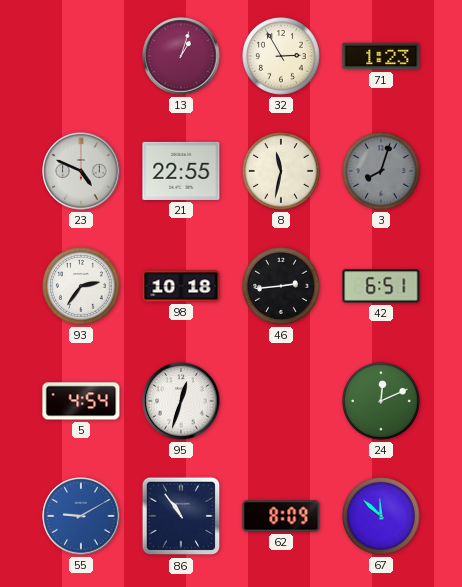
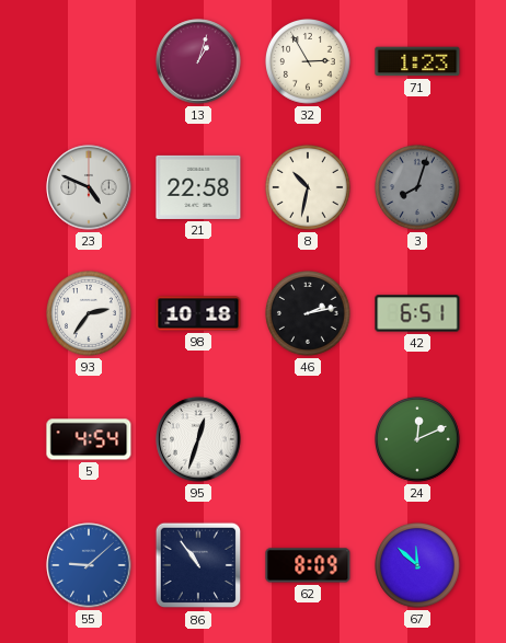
21: 22:55 -> 22:58
8: 11:32 -> 10:32
46: 2:44 -> 2:13
55: 9:10 -> 9:08
